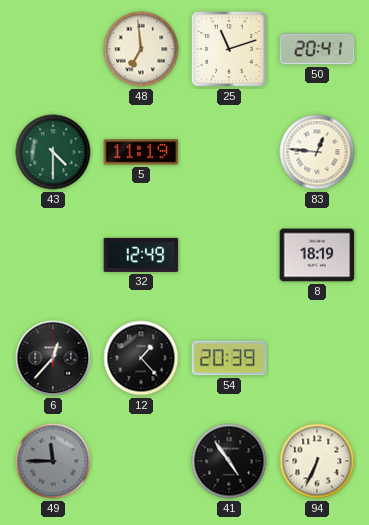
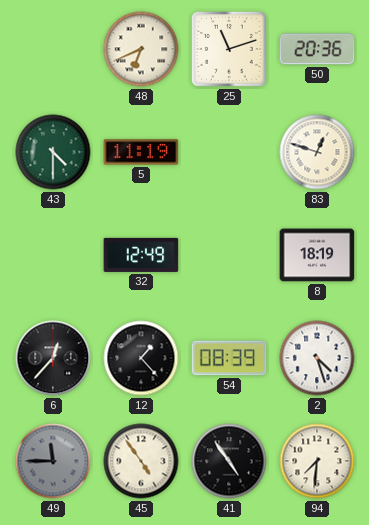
48: 6:59 -> 6:41
50: 20:41 -> 20:36
83: 12:46 -> 12:48
54: 20:39 -> 08:39
2: none -> 4:27
45: none -> 4:54
94: 6:34 -> 7:31
